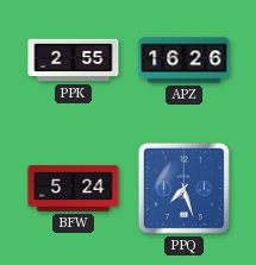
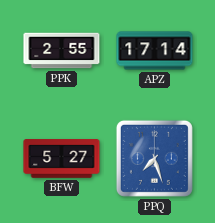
APZ: 16:26 -> 17:14
BFW: 5:24 -> 5:27
